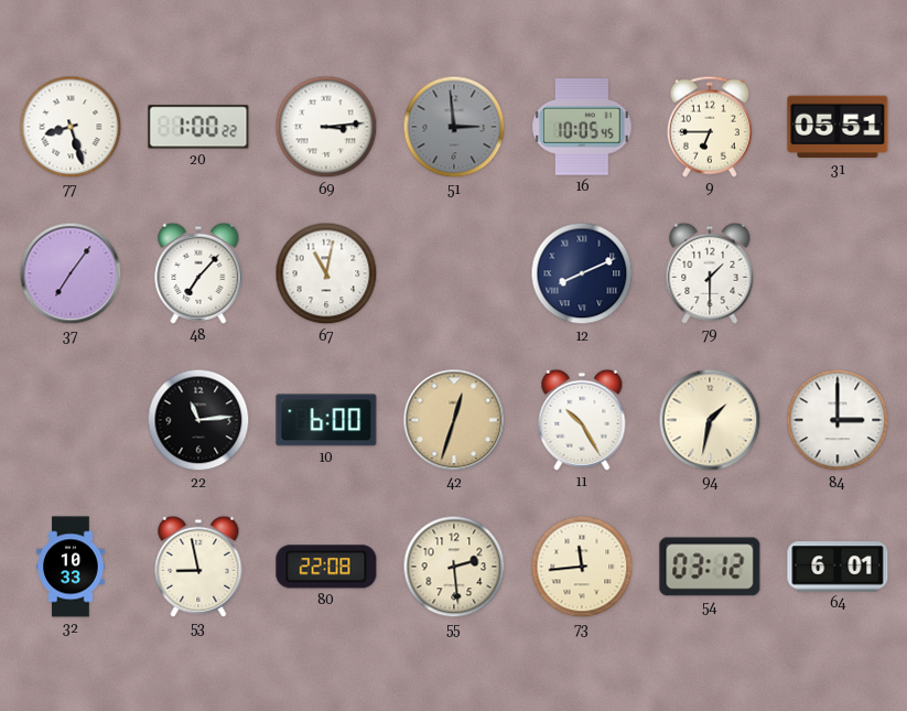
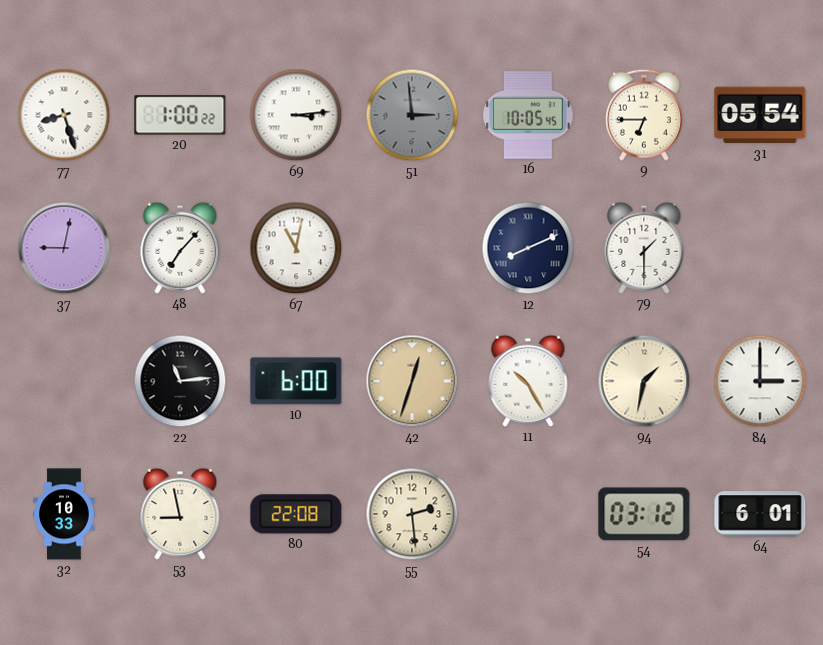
31: 05:51 -> 05:54
37: 7:06 -> 9:02
73: 11:44 -> none
